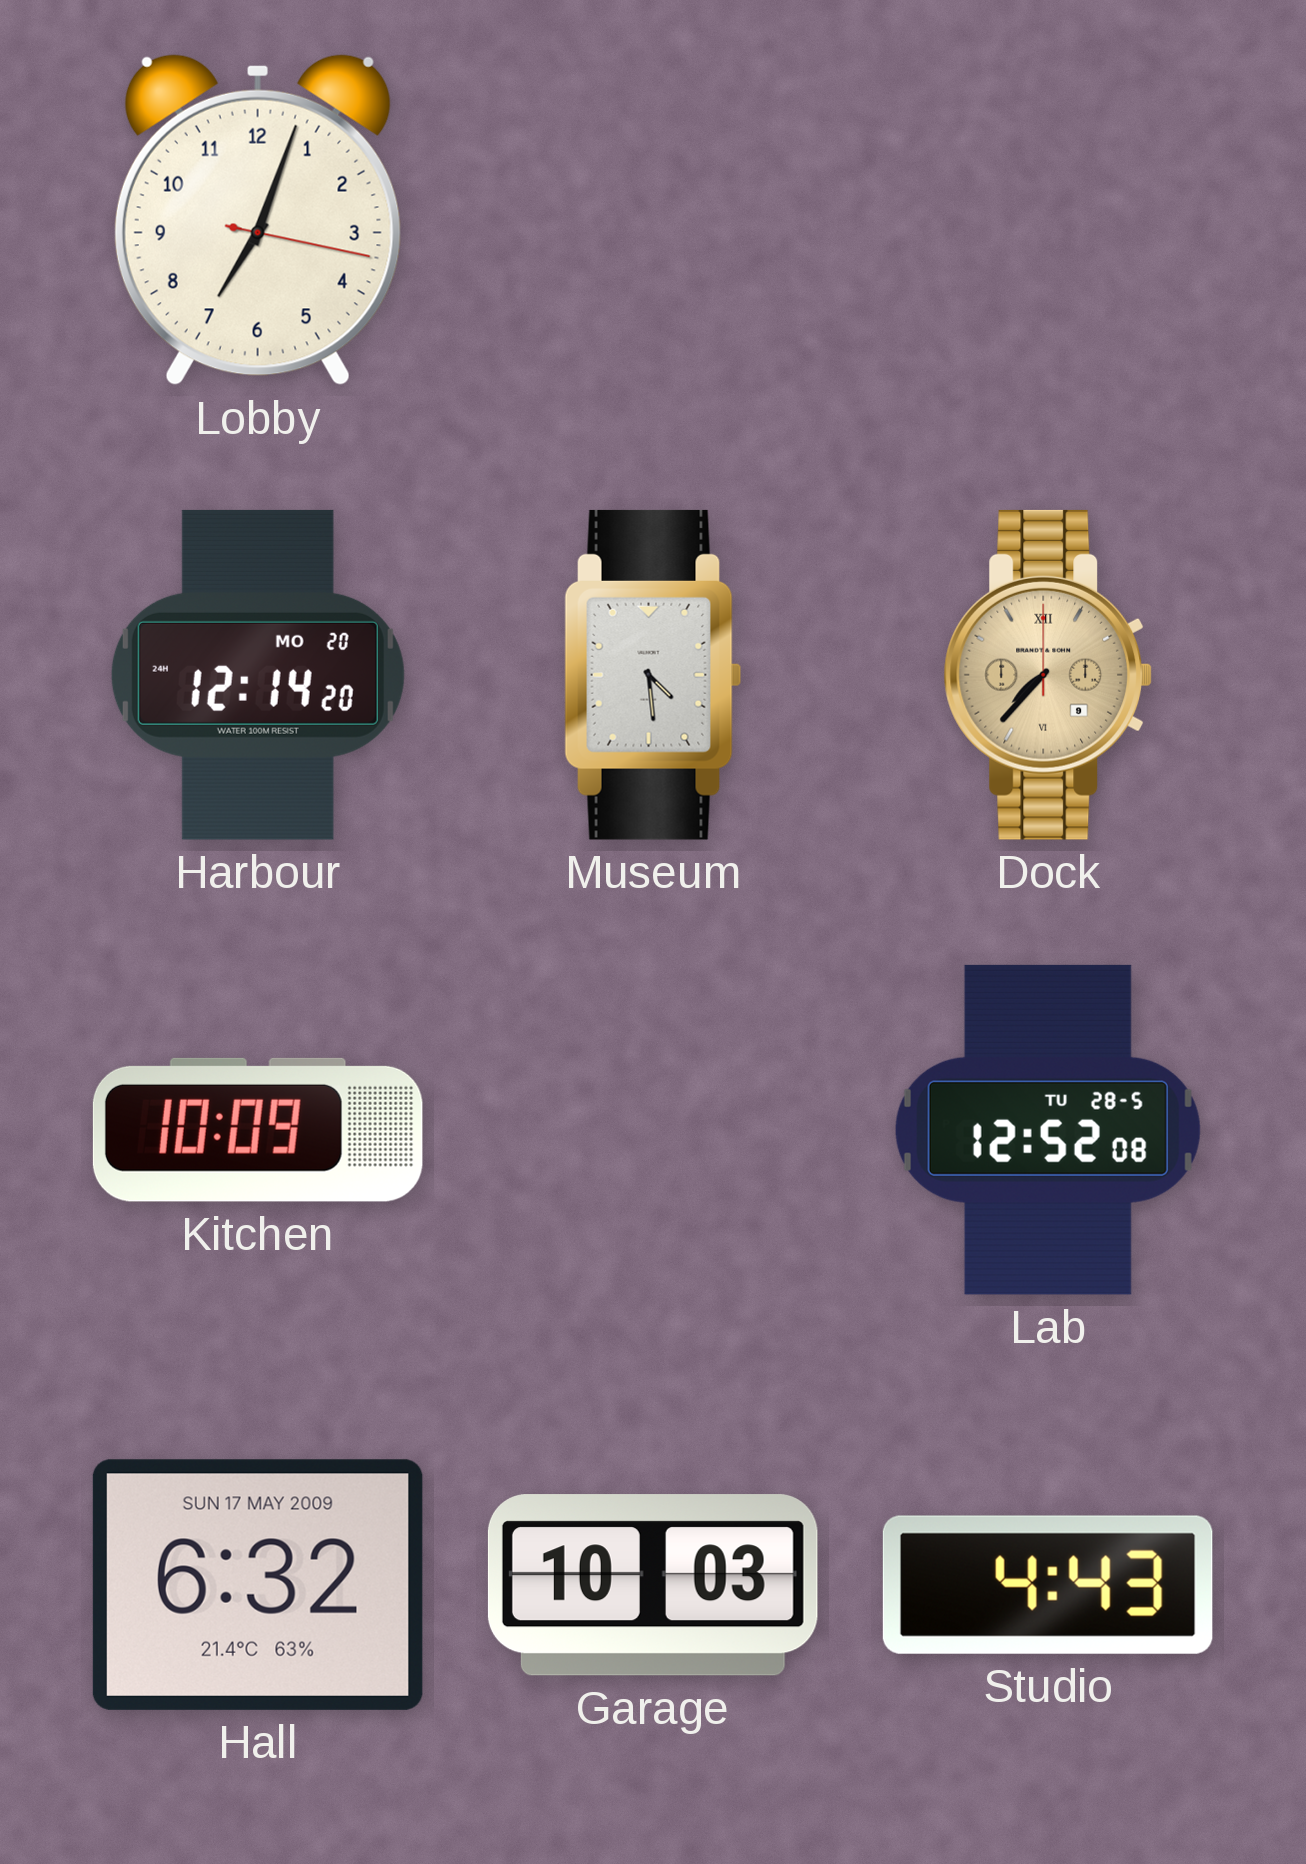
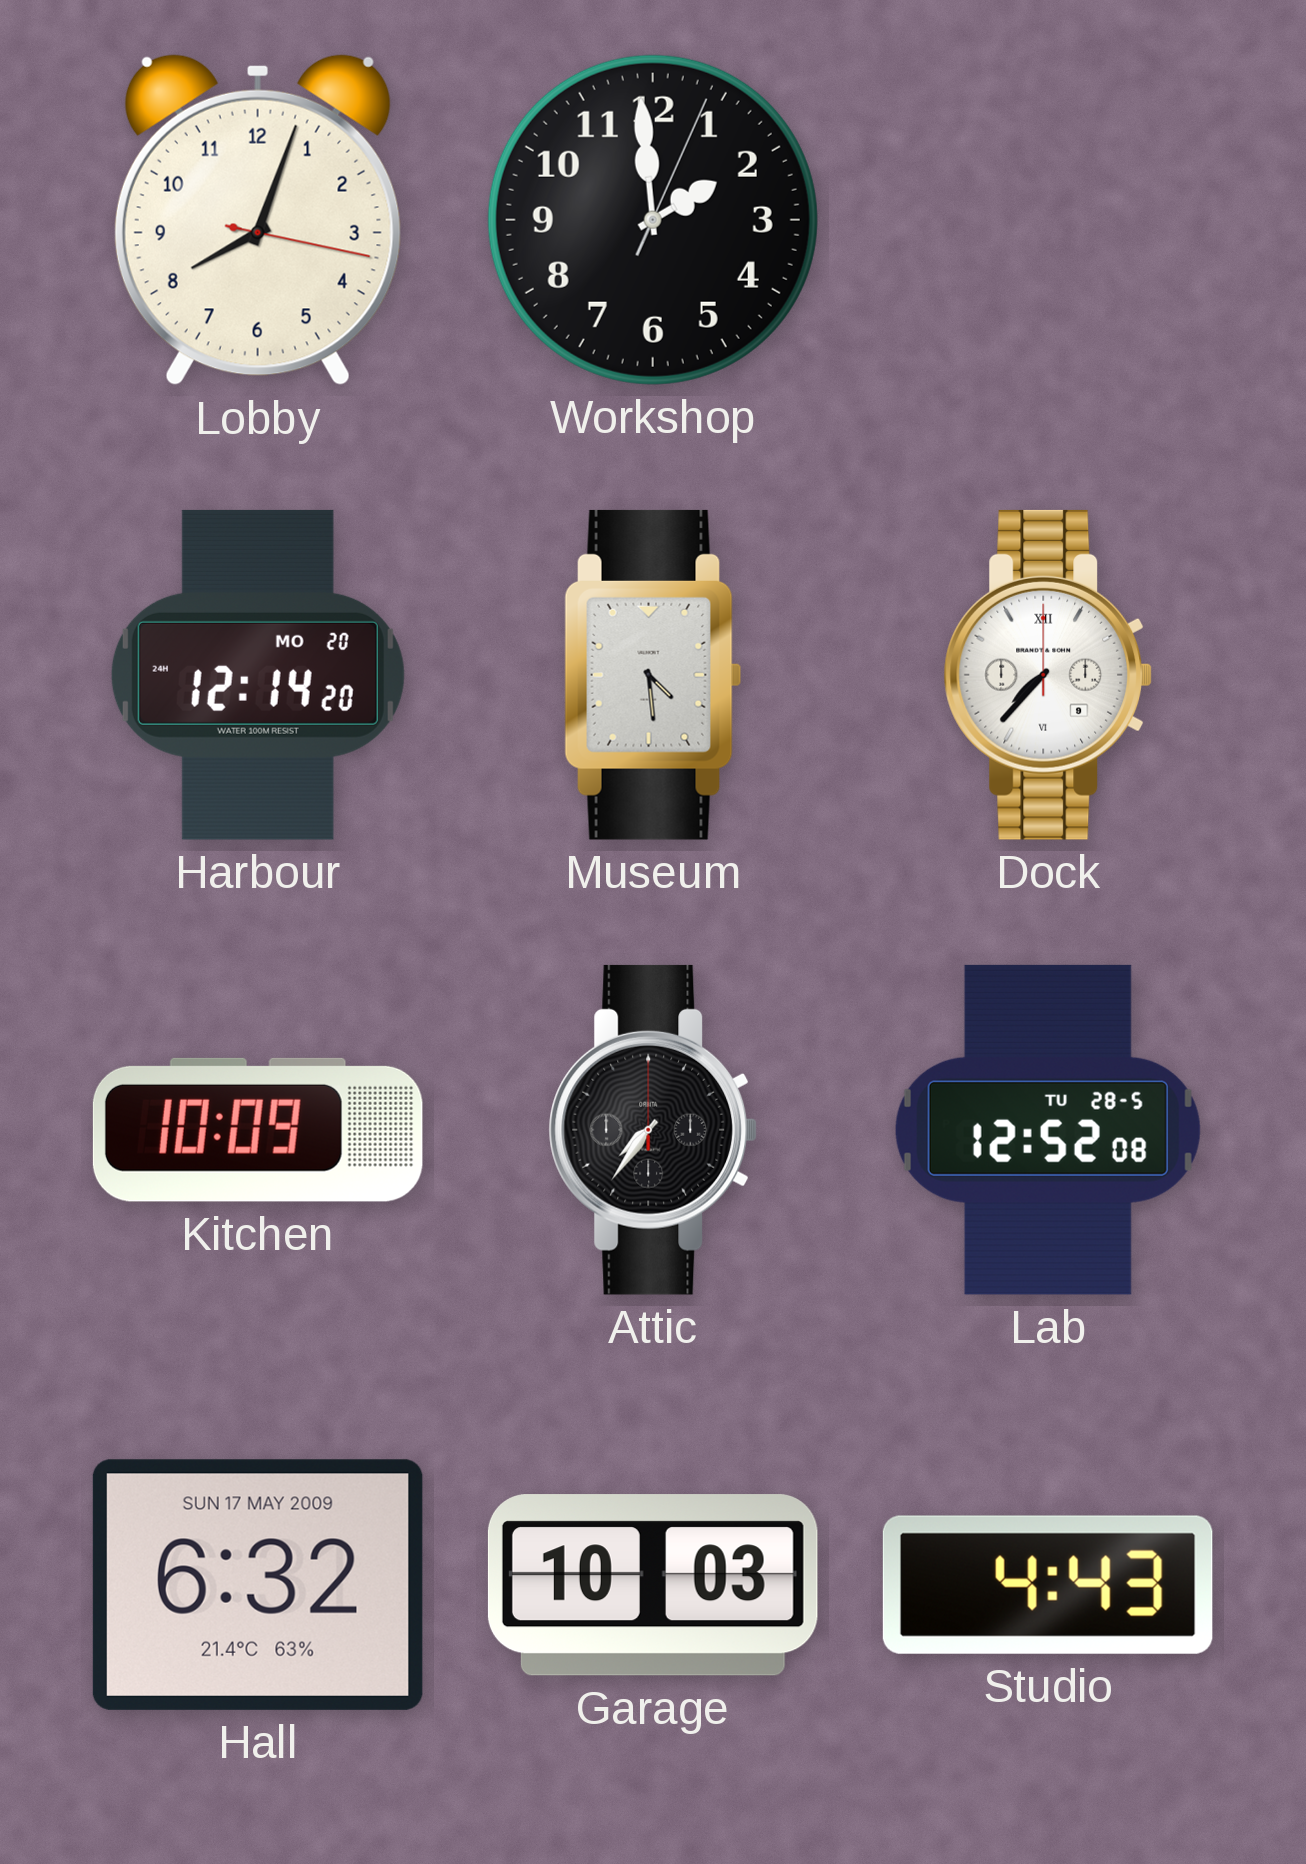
Lobby: 7:03 -> 8:03
Workshop: none -> 1:59
Dock dial: champagne -> white
Attic: none -> 7:36
